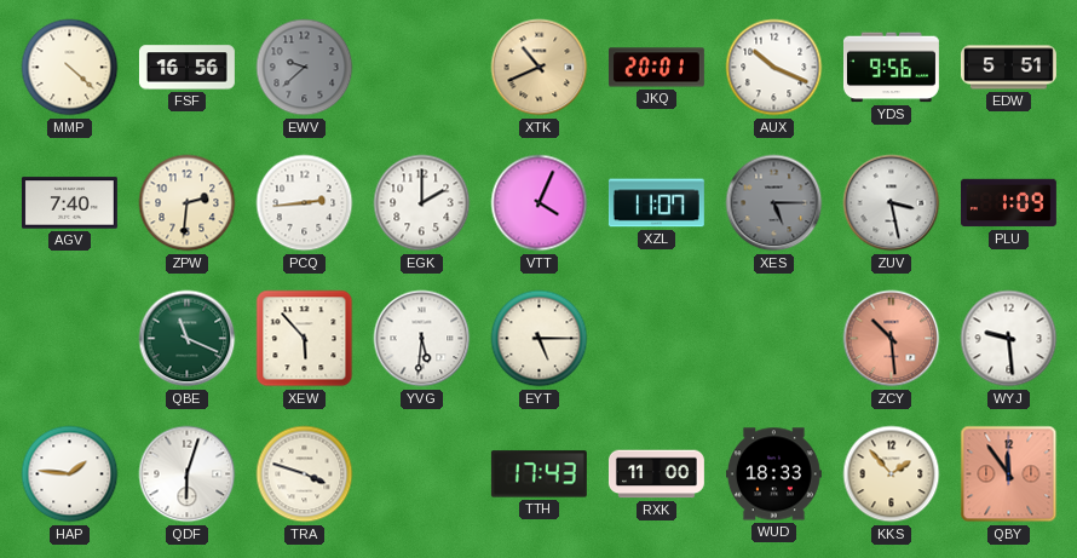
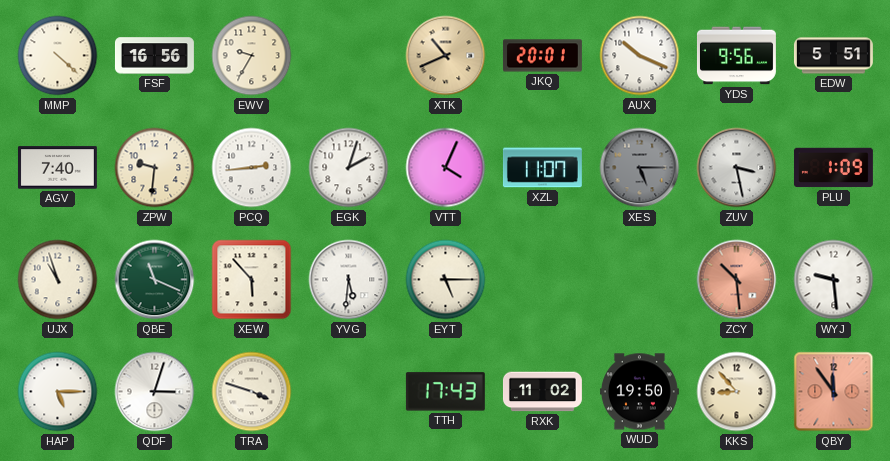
EWV: 9:38 -> 9:35
EWV dial: grey -> cream
ZPW: 2:31 -> 9:31
EGK: 2:00 -> 2:03
UJX: none -> 10:57
HAP: 1:46 -> 5:15
QDF: 6:03 -> 3:03
RXK: 11:00 -> 11:02
WUD: 18:33 -> 19:50
KKS: 1:53 -> 8:53
